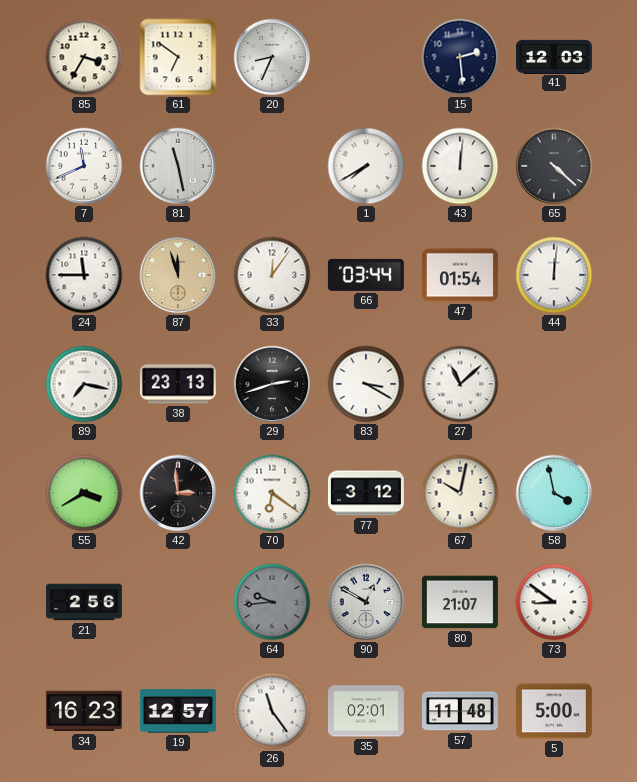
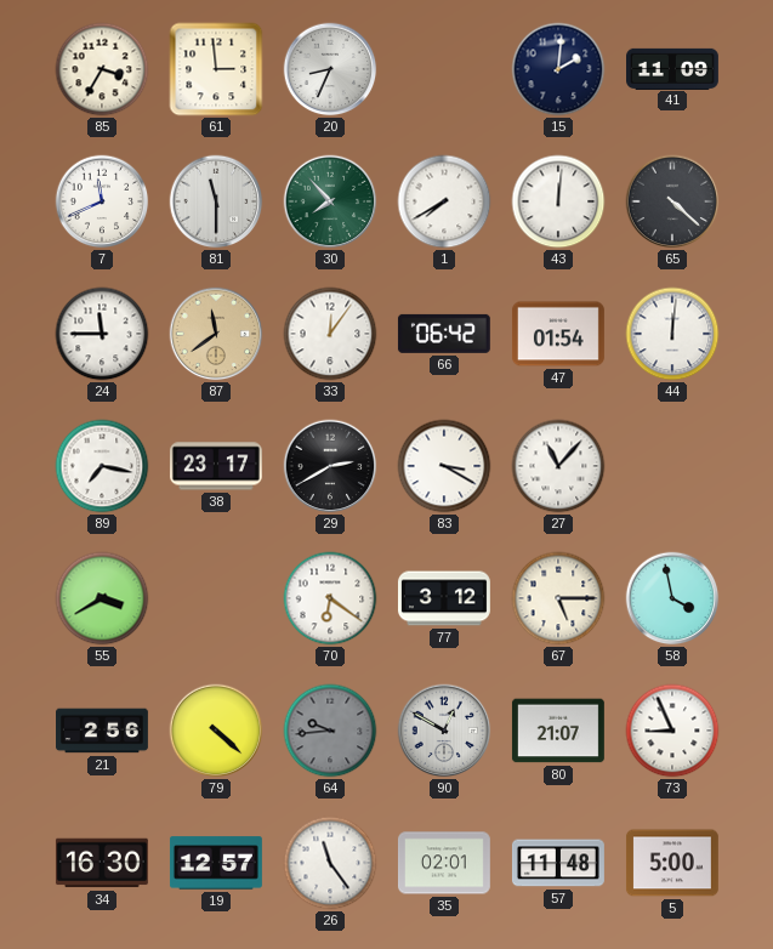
61: 6:51 -> 2:59
15: 2:29 -> 2:01
41: 12:03 -> 11:09
81: 11:28 -> 11:30
30: none -> 7:53
87: 11:57 -> 11:39
66: 03:44 -> 06:42
38: 23:13 -> 23:17
29: 2:42 -> 2:40
27: 11:08 -> 11:07
42: 2:59 -> none
67: 10:02 -> 5:15
79: none -> 4:22
73: 8:51 -> 8:56
34: 16:23 -> 16:30
